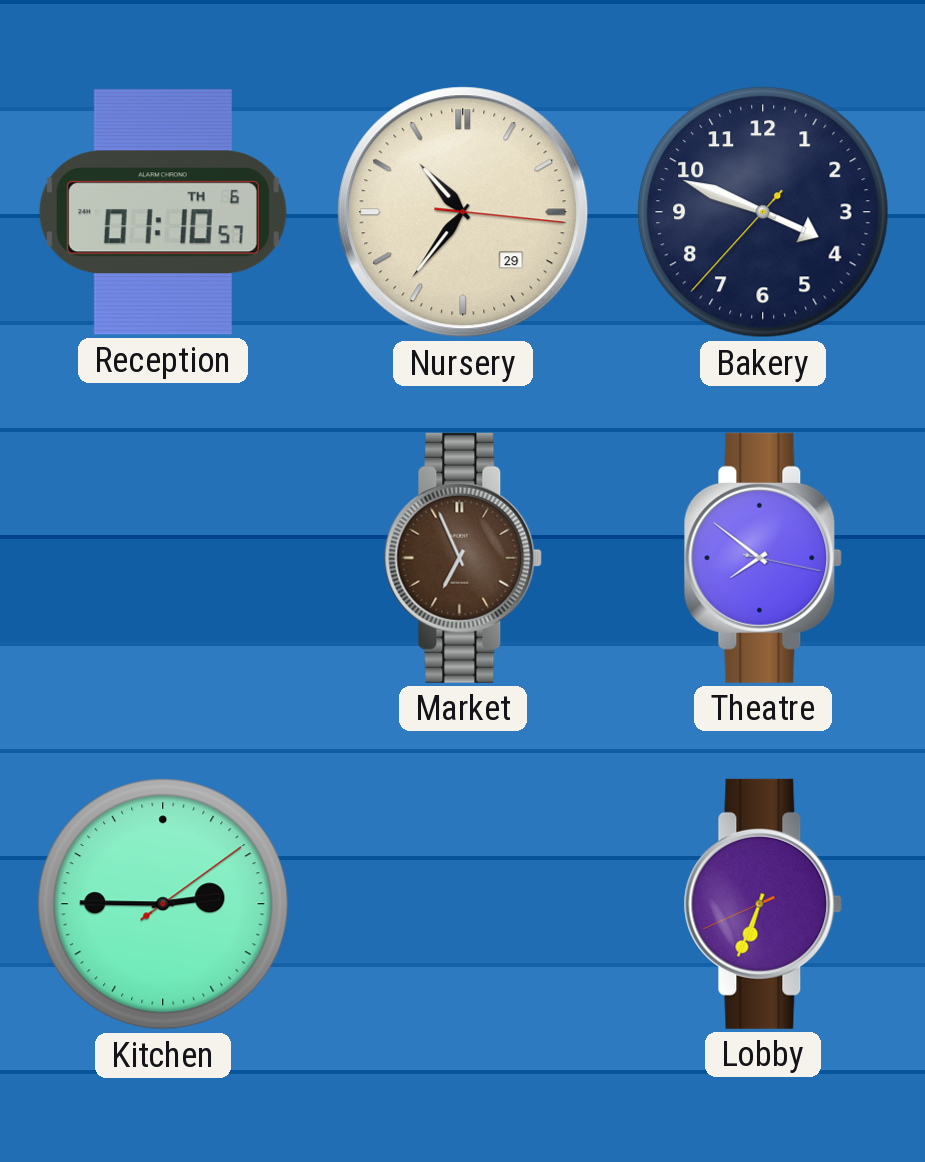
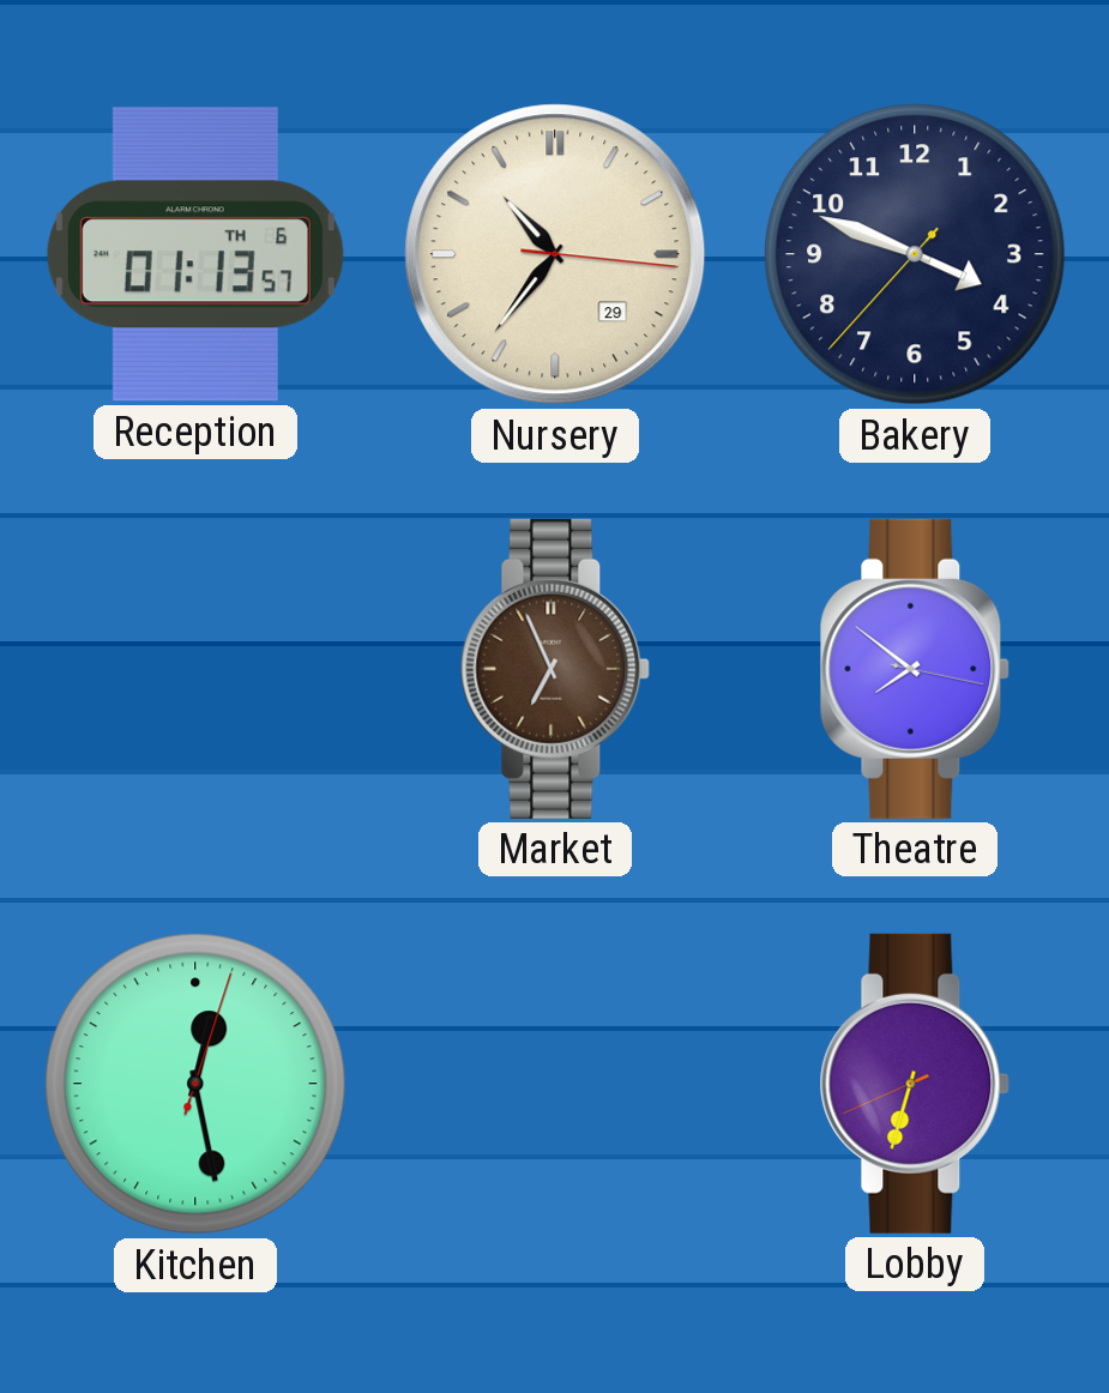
Reception: 01:10 -> 01:13
Kitchen: 2:45 -> 12:28
Lobby: 6:33 -> 6:32
